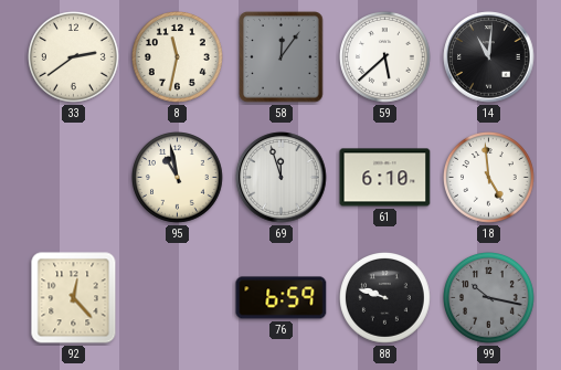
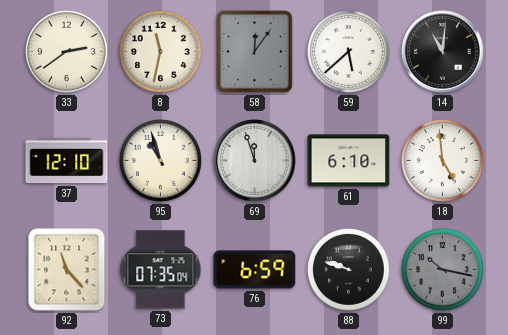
37: none -> 12:10
95: 10:58 -> 10:57
92: 12:23 -> 11:23
73: none -> 07:35
